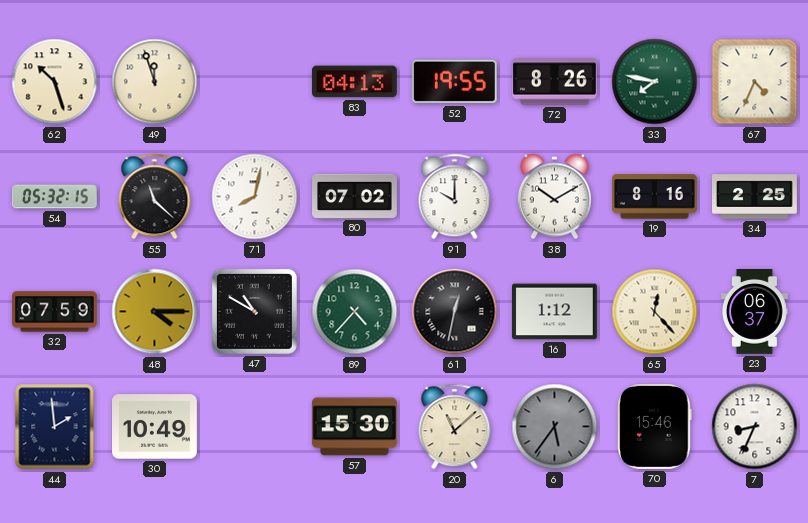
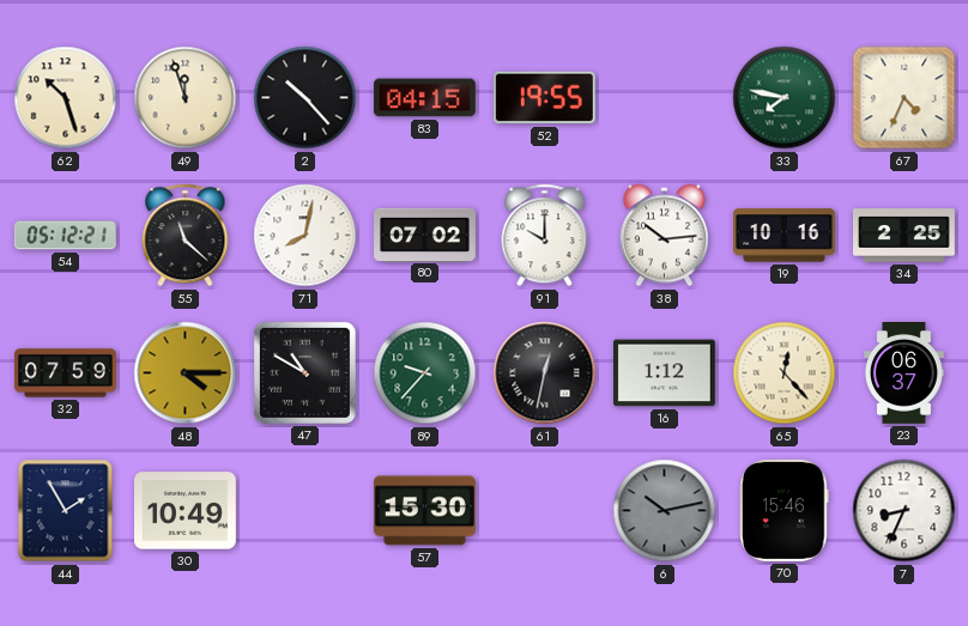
2: none -> 10:23
83: 04:13 -> 04:15
72: 8:26 -> none
54: 05:32 -> 05:12
38: 10:10 -> 10:14
19: 8:16 -> 10:16
89: 4:37 -> 9:37
44: 1:59 -> 1:55
20: 11:08 -> none
6: 5:36 -> 10:13
